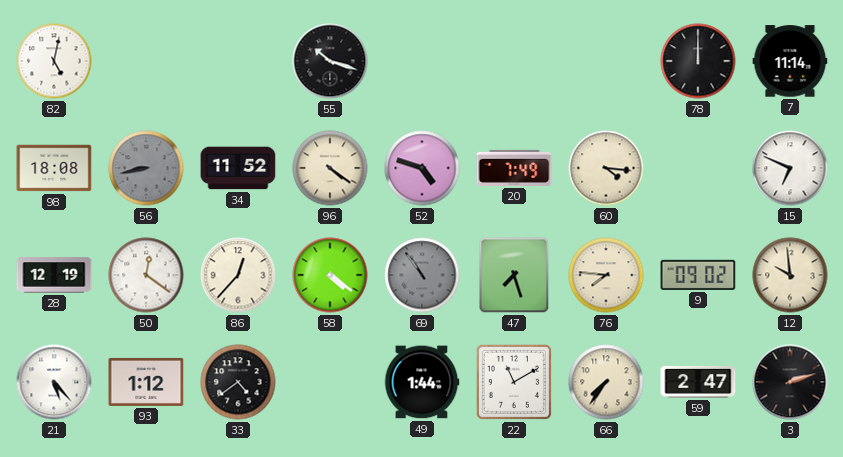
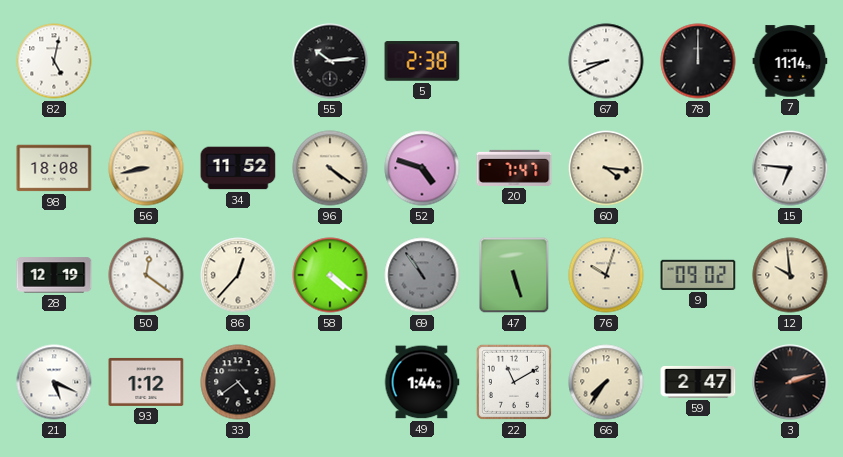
55: 10:18 -> 10:14
5: none -> 2:38
67: none -> 8:41
56 dial: grey -> cream
20: 7:49 -> 7:47
15: 6:49 -> 6:46
47: 7:27 -> 5:27
76: 7:46 -> 10:03
21: 5:23 -> 5:19
